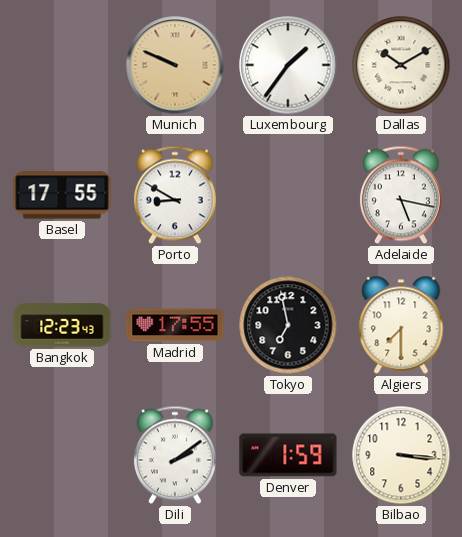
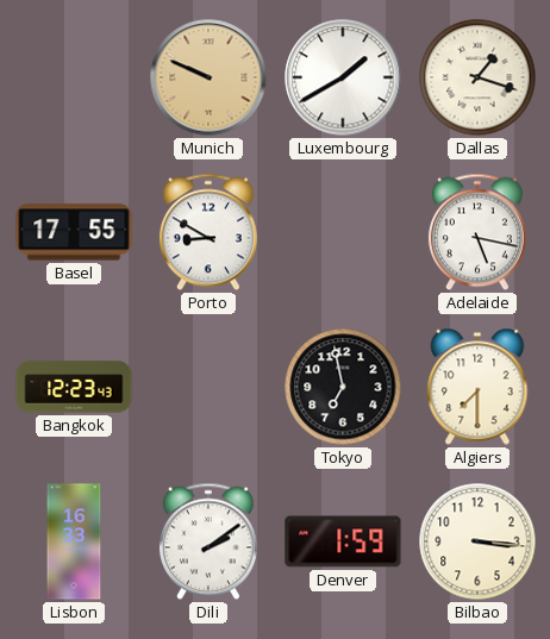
Luxembourg: 1:36 -> 1:40
Dallas: 10:10 -> 1:18
Madrid: 17:55 -> none
Lisbon: none -> 16:33
